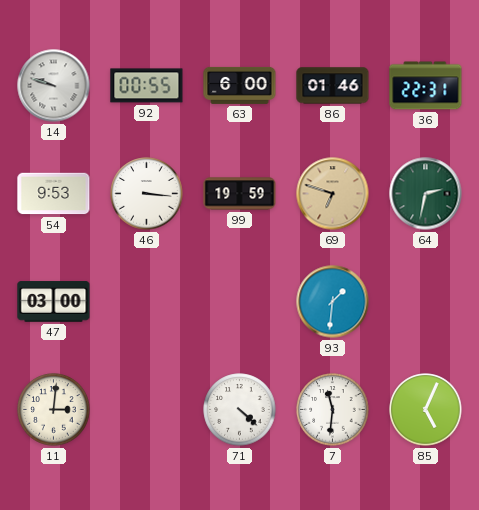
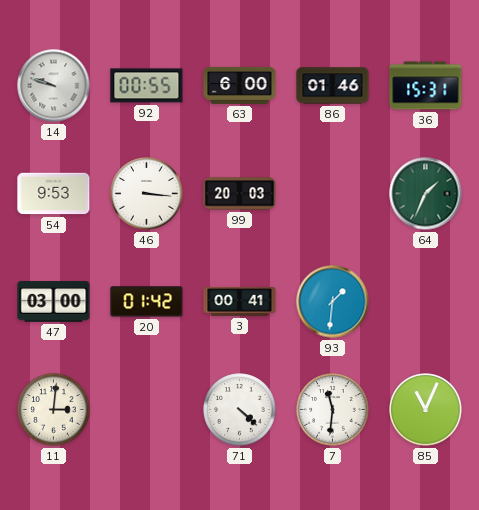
36: 22:31 -> 15:31
99: 19:59 -> 20:03
69: 6:48 -> none
64: 2:32 -> 1:34
20: none -> 01:42
3: none -> 00:41
85: 5:04 -> 11:04
